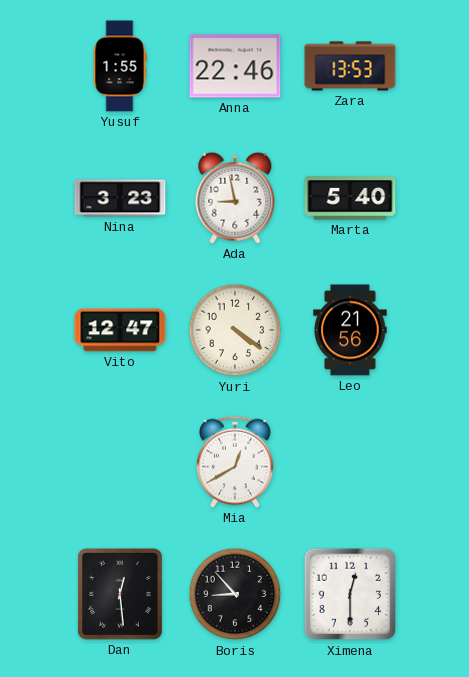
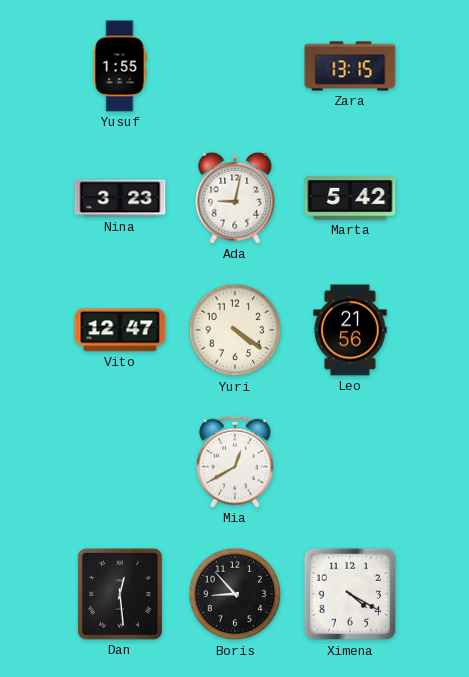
Anna: 22:46 -> none
Zara: 13:53 -> 13:15
Ada: 8:58 -> 9:02
Marta: 5:40 -> 5:42
Ximena: 12:30 -> 4:20
